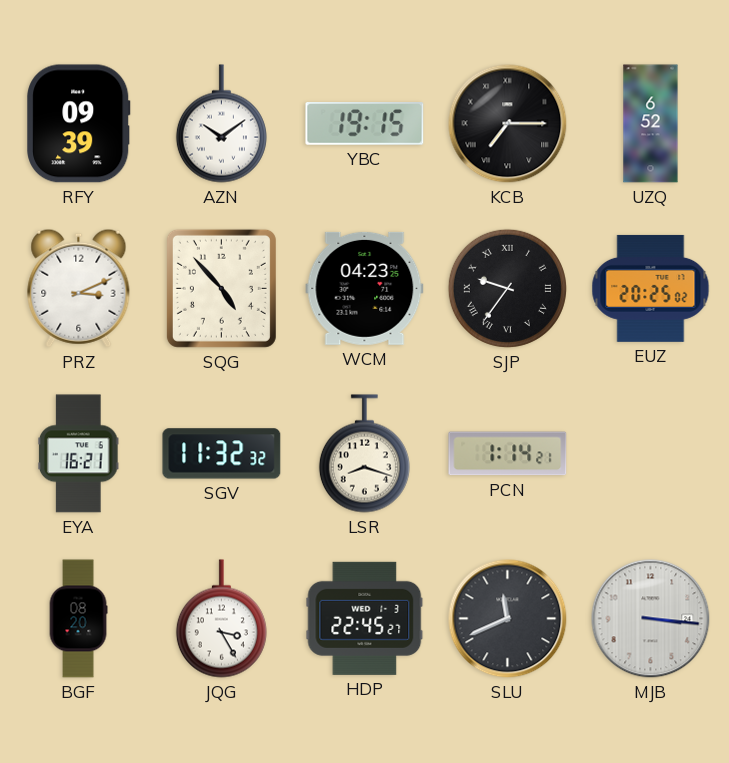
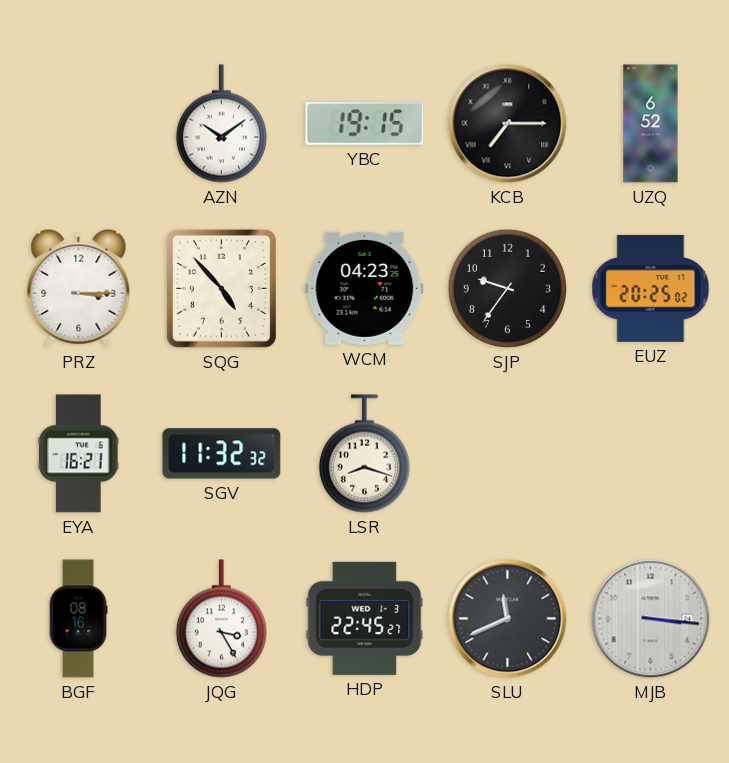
RFY: 09:39 -> none
PRZ: 3:11 -> 3:15
SJP numerals: Roman -> Arabic
PCN: 1:14 -> none
BGF: 08:20 -> 08:16
